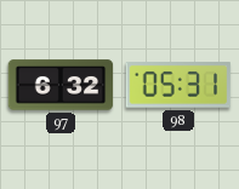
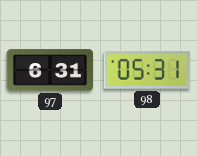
97: 6:32 -> 6:31
